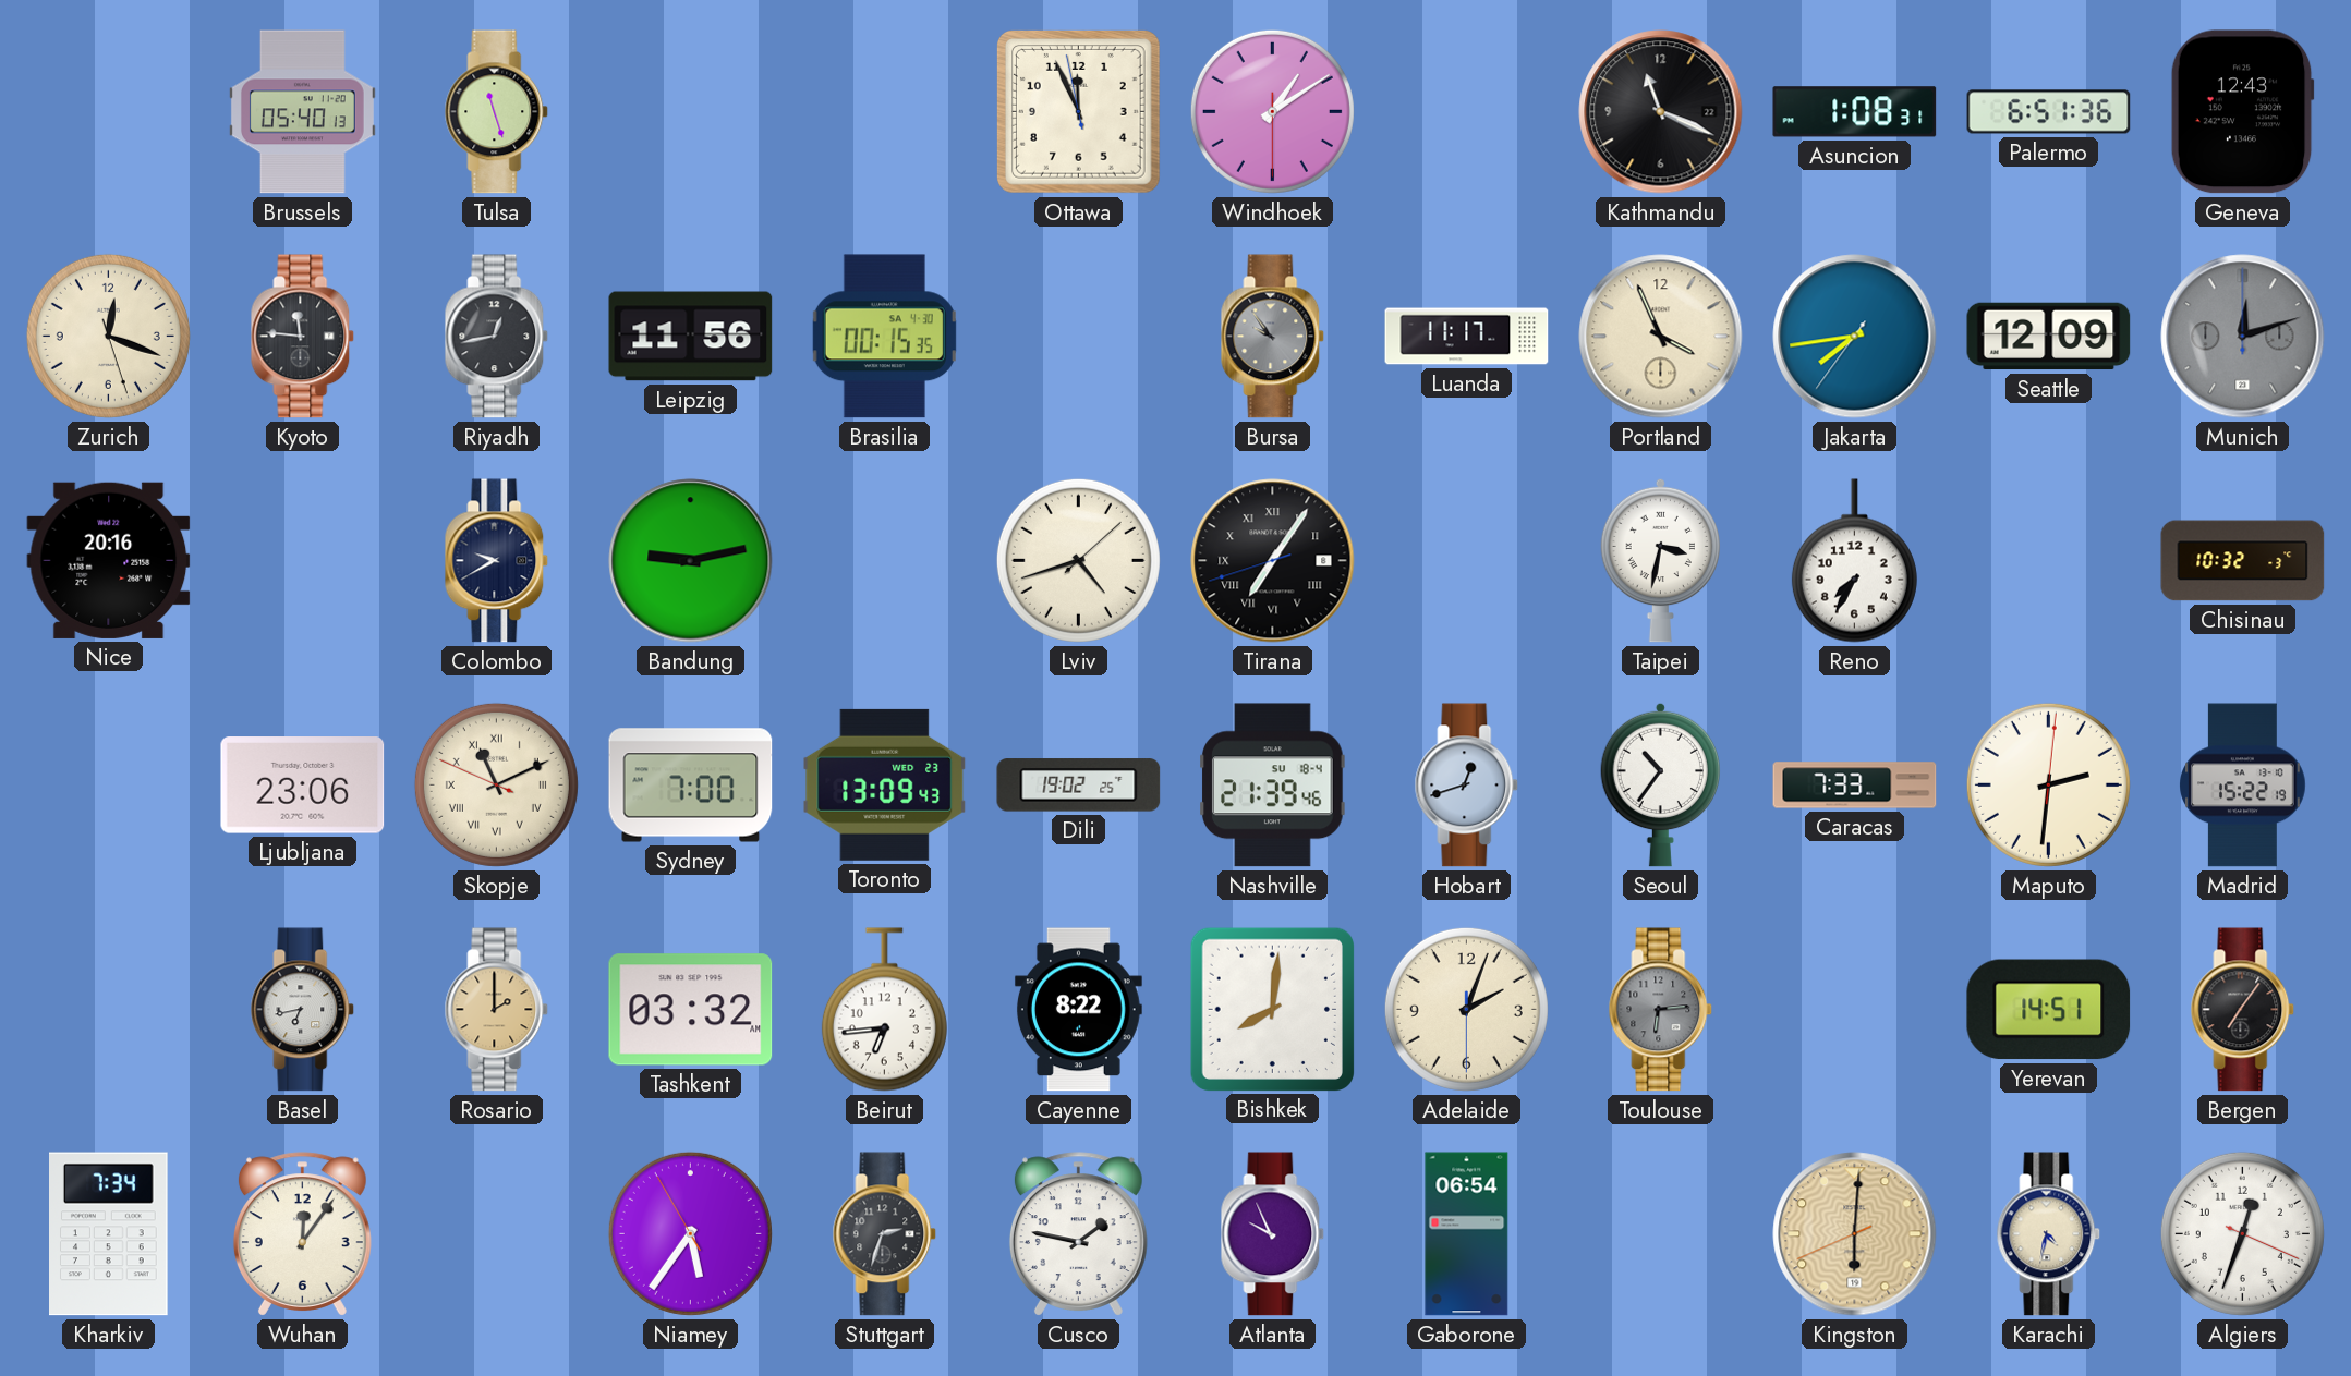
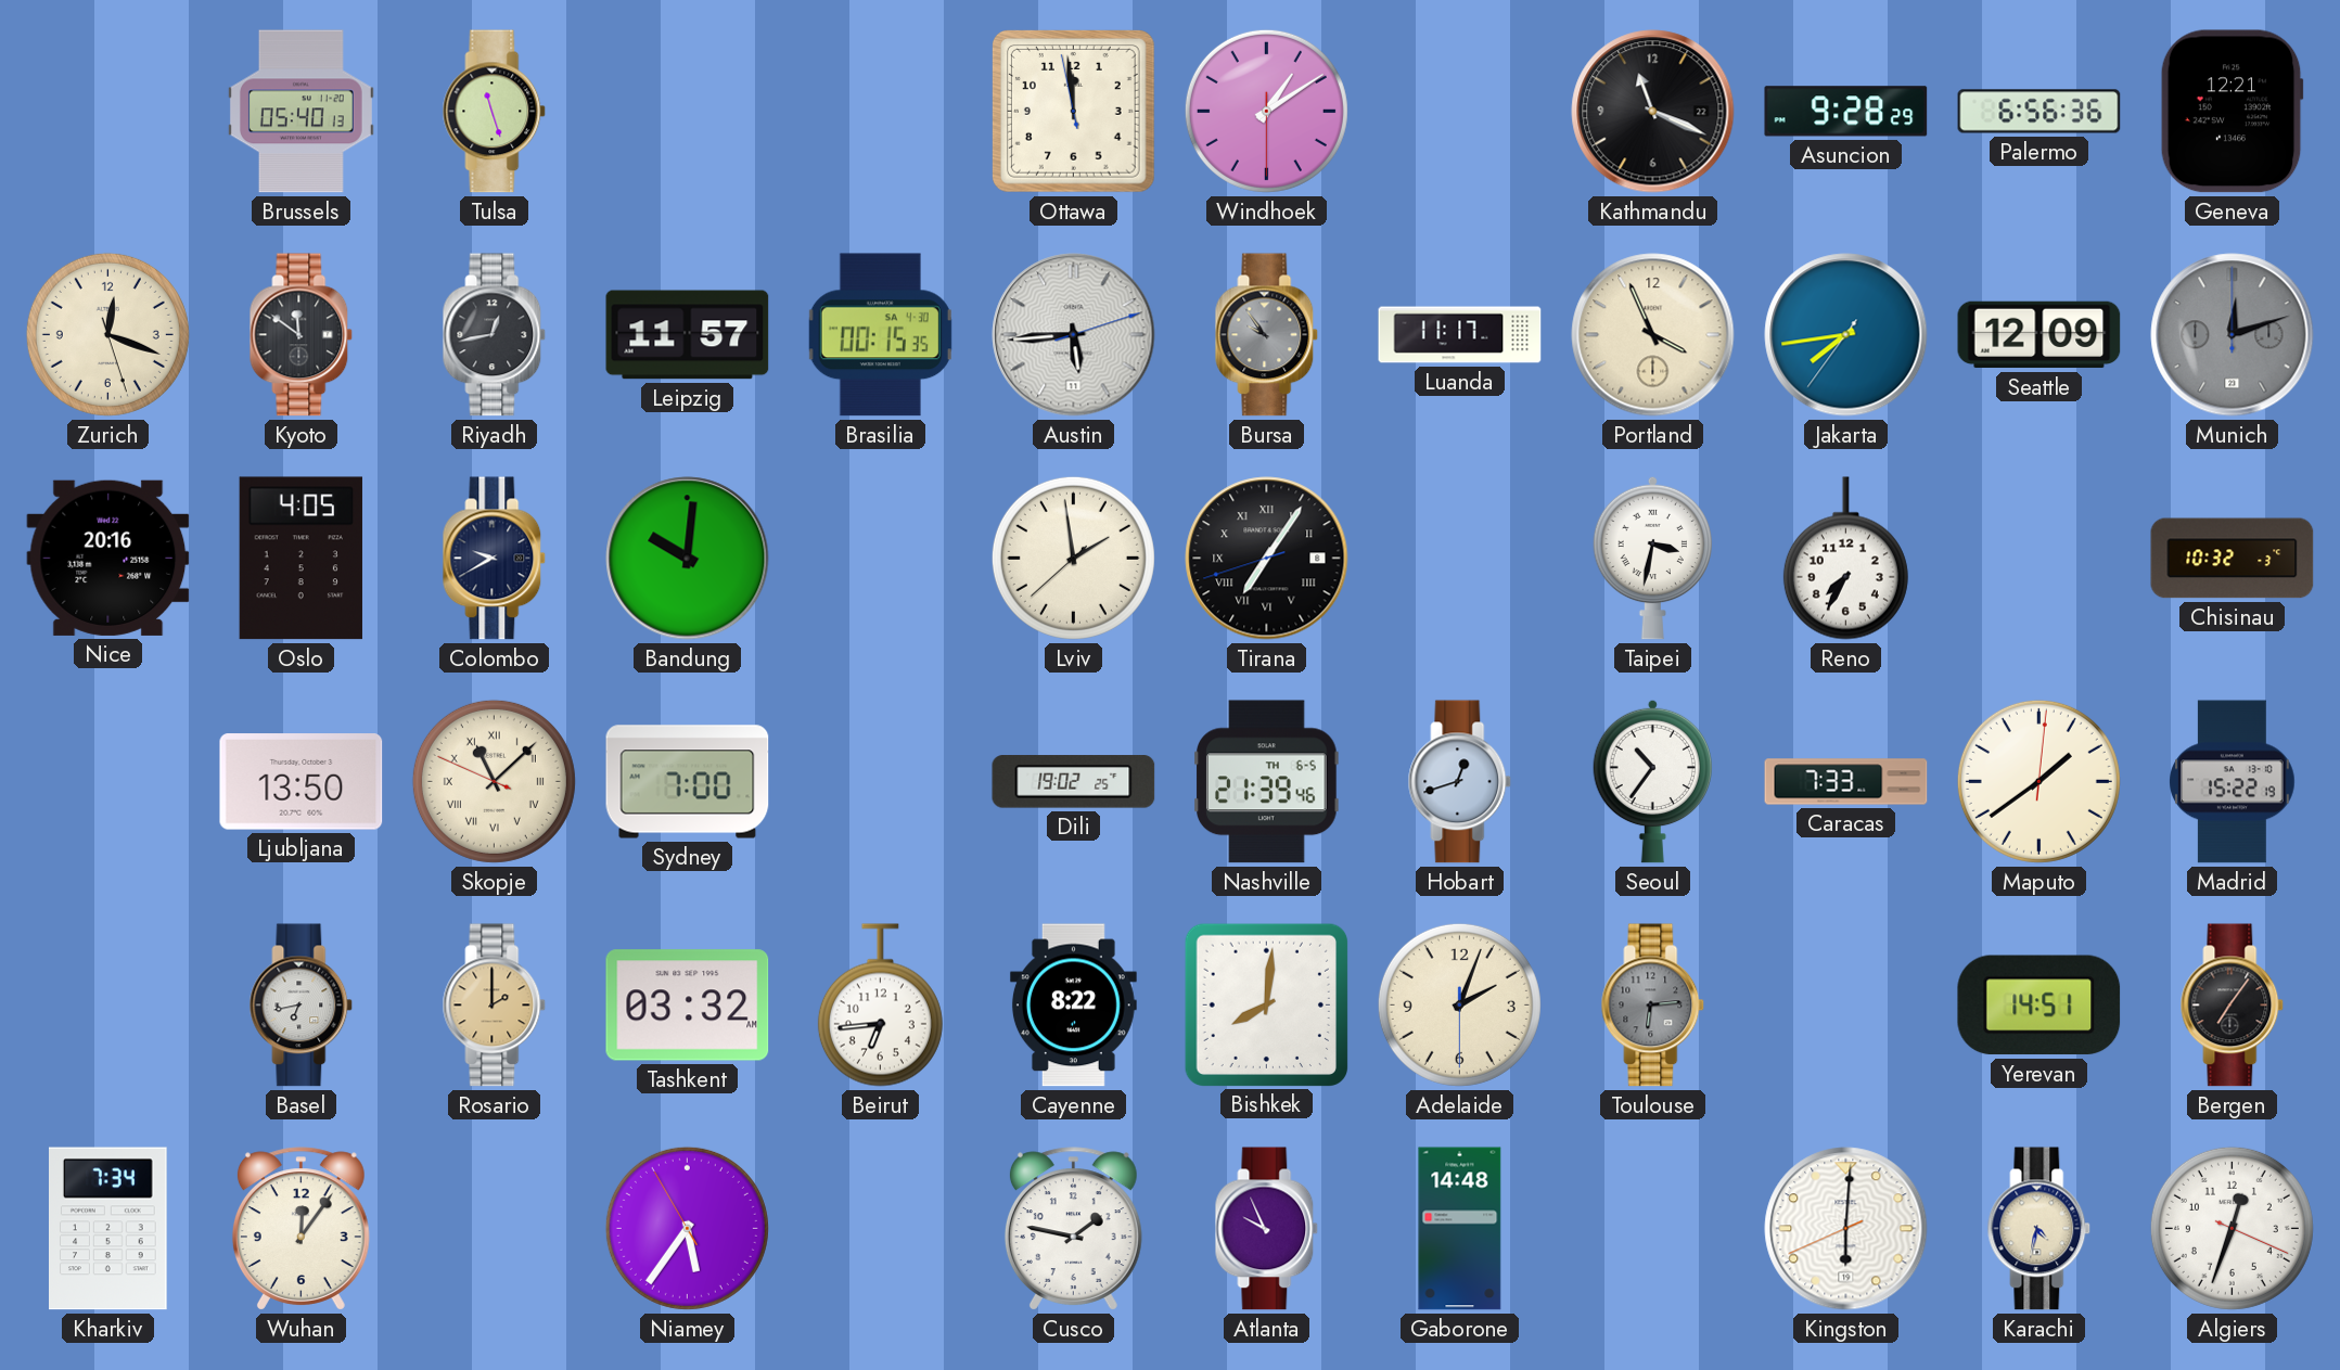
Ottawa: 11:55 -> 11:58
Asuncion: 1:08 -> 9:28
Palermo: 6:51 -> 6:56
Geneva: 12:43 -> 12:21
Kyoto: 11:46 -> 11:51
Leipzig: 11:56 -> 11:57
Austin: none -> 5:44
Oslo: none -> 4:05
Bandung: 9:13 -> 10:01
Lviv: 4:42 -> 1:58
Ljubljana: 23:06 -> 13:50
Skopje: 11:10 -> 11:07
Toronto: 13:09 -> none
Nashville date: SU 18-4 -> TH 6-5
Maputo: 2:31 -> 1:39
Stuttgart: 2:33 -> none
Gaborone: 06:54 -> 14:48
Kingston dial: champagne -> white
